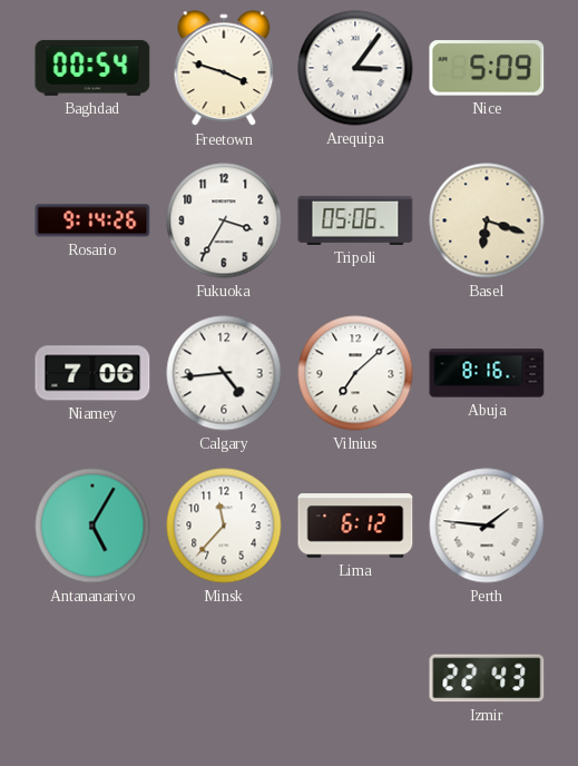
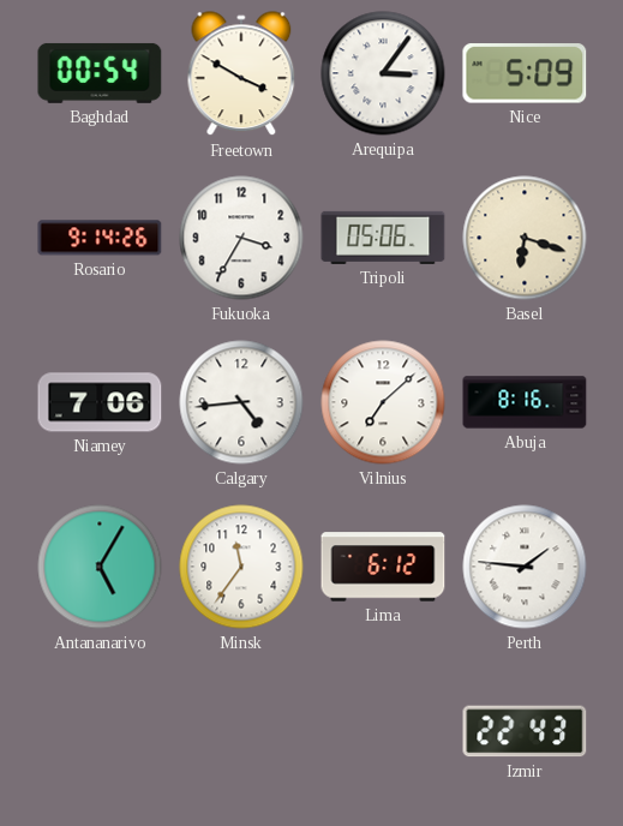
Freetown: 3:48 -> 3:50
Minsk: 11:37 -> 11:36
